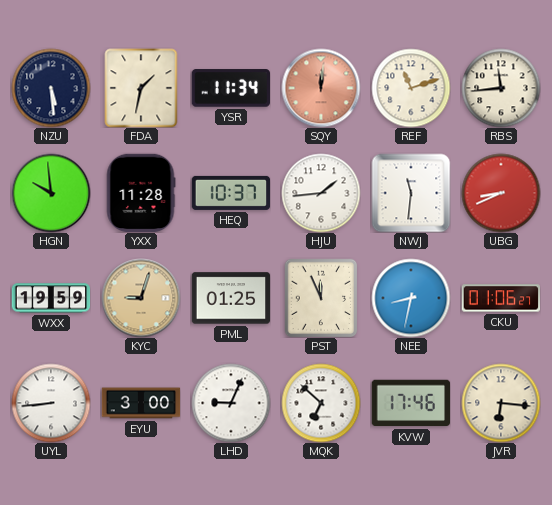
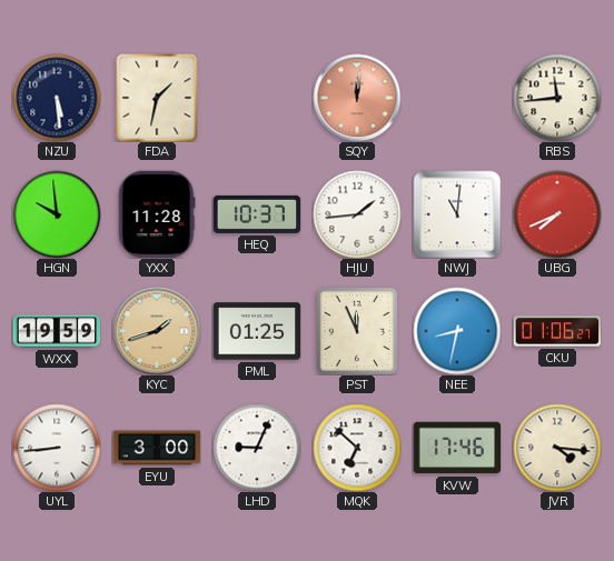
YSR: 11:34 -> none
REF: 11:12 -> none
NWJ: 11:31 -> 11:01
UBG: 8:41 -> 7:41
KYC: 9:03 -> 1:42
JVR: 6:16 -> 4:16
